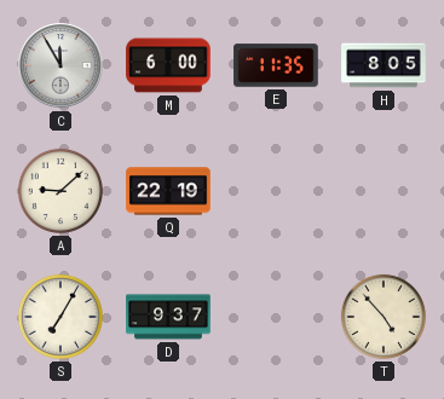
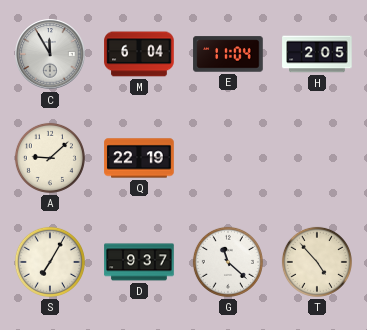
M: 6:00 -> 6:04
E: 11:35 -> 11:04
H: 8:05 -> 2:05
G: none -> 11:22
